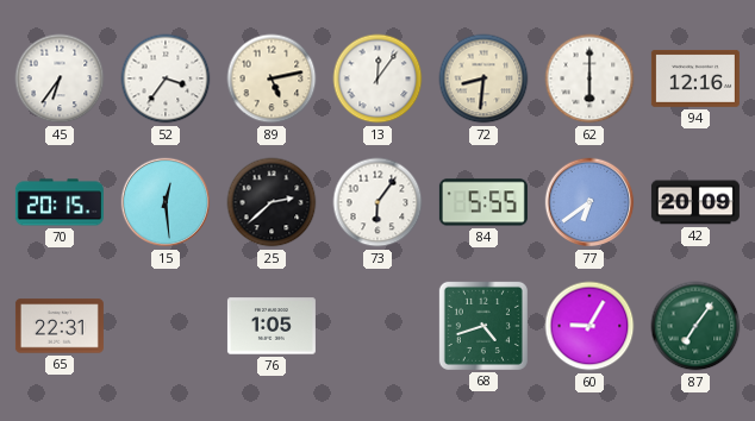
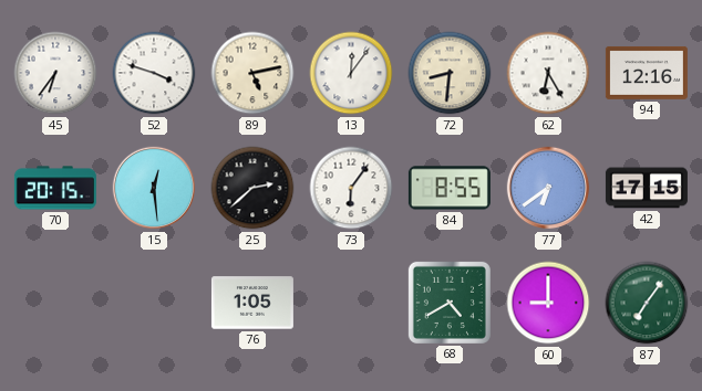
52: 3:36 -> 3:48
62: 6:00 -> 6:25
84: 5:55 -> 8:55
42: 20:09 -> 17:15
65: 22:31 -> none
68: 4:42 -> 4:40
60: 9:05 -> 9:00
